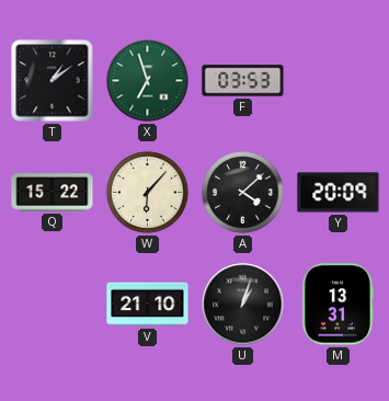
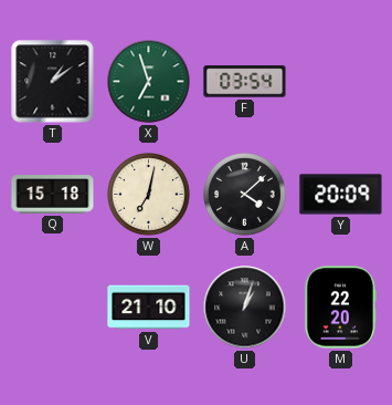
F: 03:53 -> 03:54
Q: 15:22 -> 15:18
W: 6:07 -> 7:02
M: 13:31 -> 22:20
